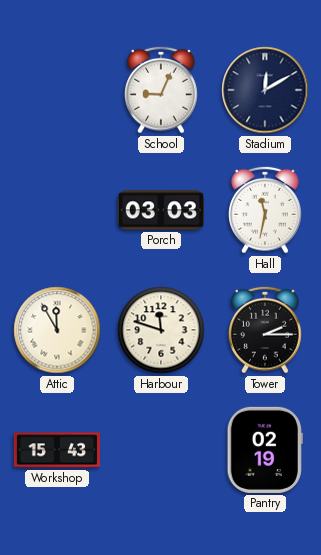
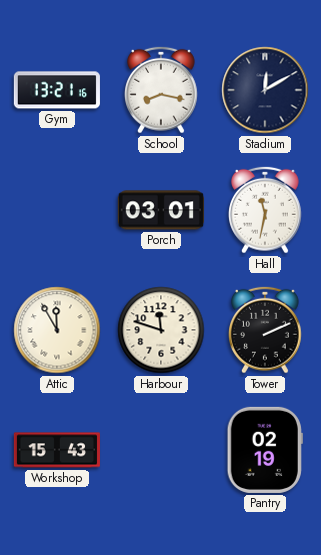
Gym: none -> 13:21
School: 9:04 -> 8:17
Porch: 03:03 -> 03:01
Tower: 2:15 -> 2:11
